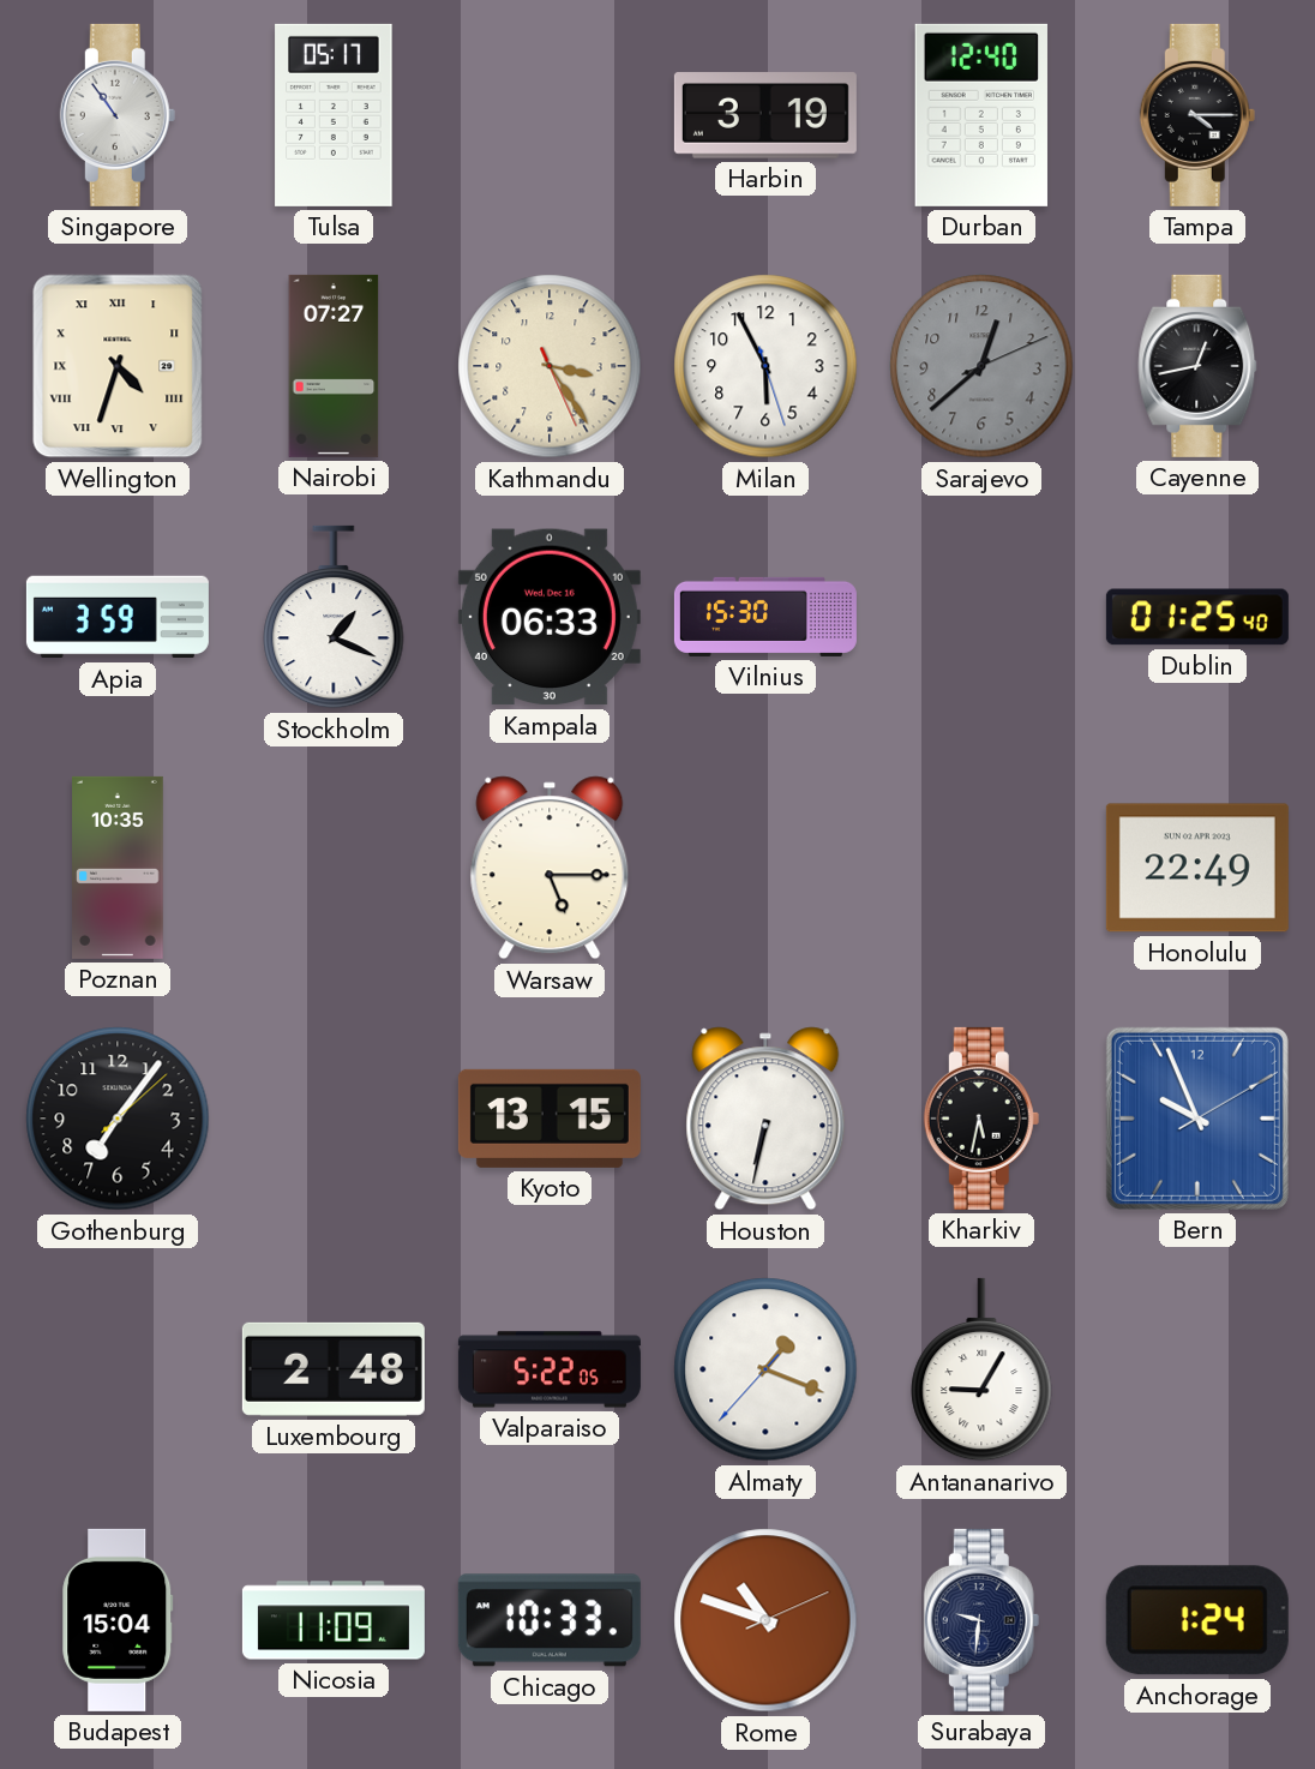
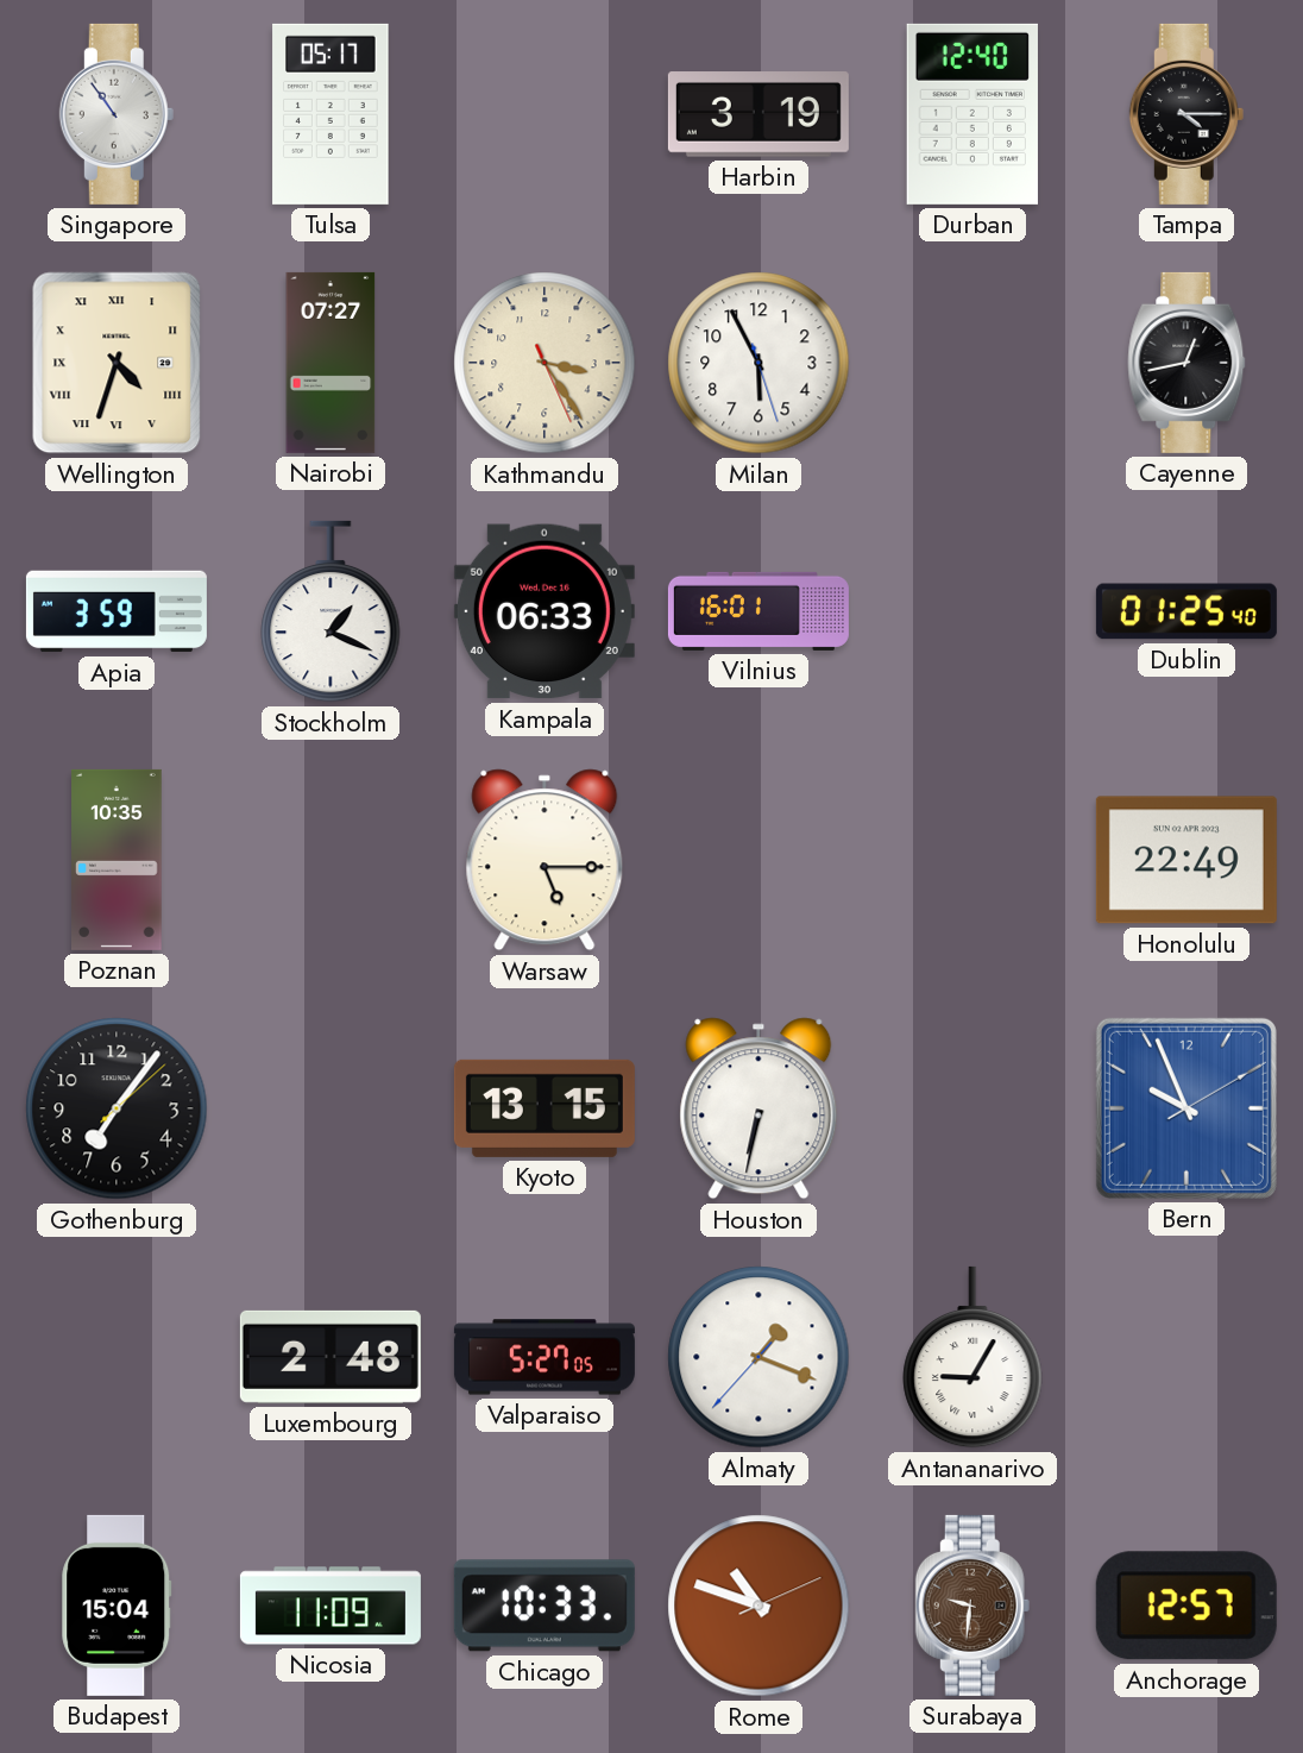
Sarajevo: 12:38 -> none
Vilnius: 15:30 -> 16:01
Kharkiv: 5:32 -> none
Valparaiso: 5:22 -> 5:27
Surabaya dial: navy -> brown
Anchorage: 1:24 -> 12:57
